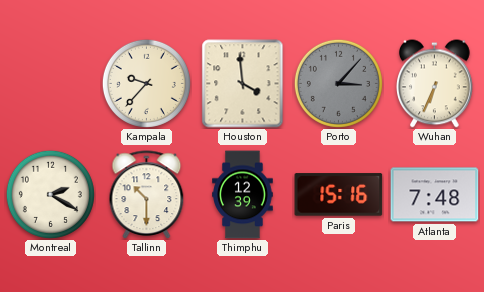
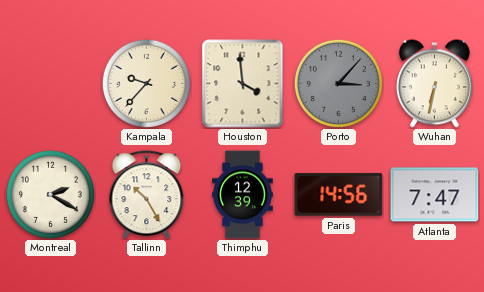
Wuhan: 6:34 -> 6:32
Tallinn: 10:30 -> 10:25
Paris: 15:16 -> 14:56
Atlanta: 7:48 -> 7:47
